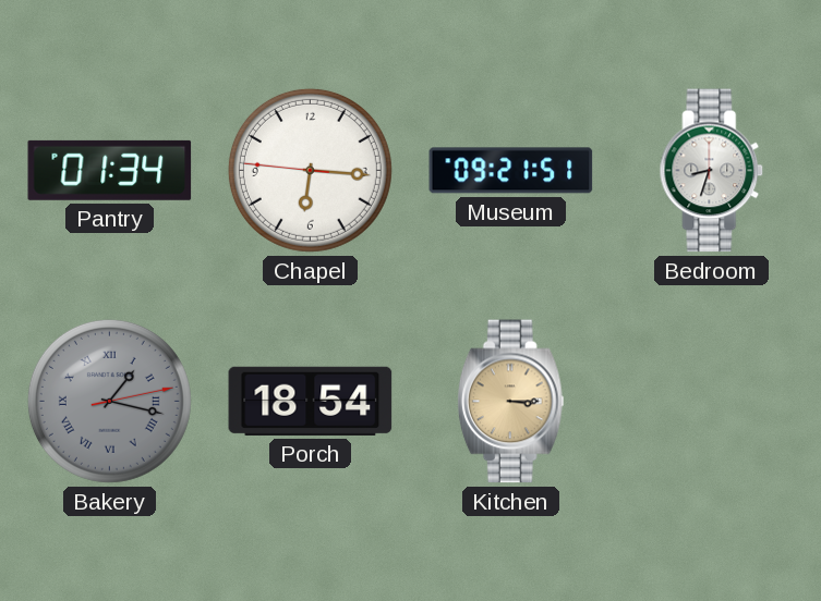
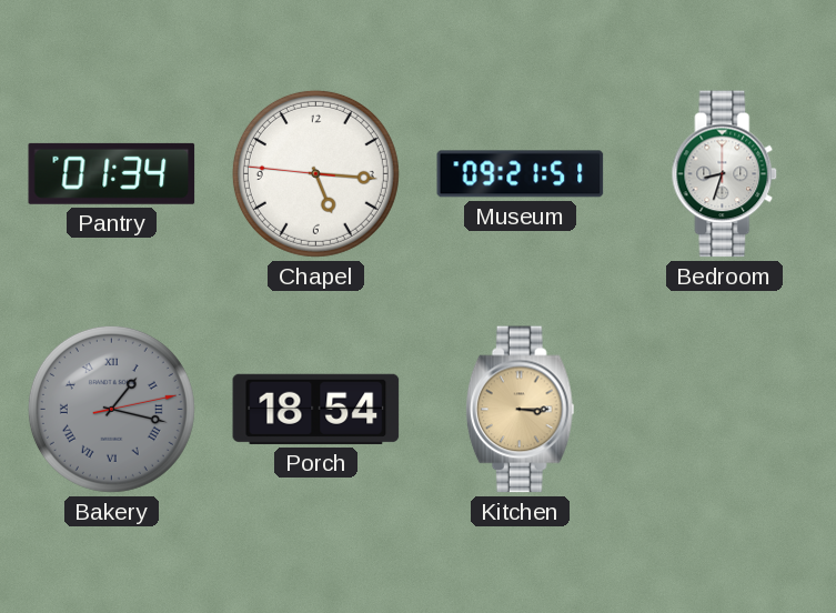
Chapel: 6:15 -> 5:15
